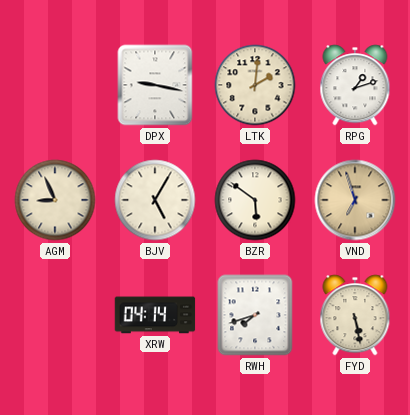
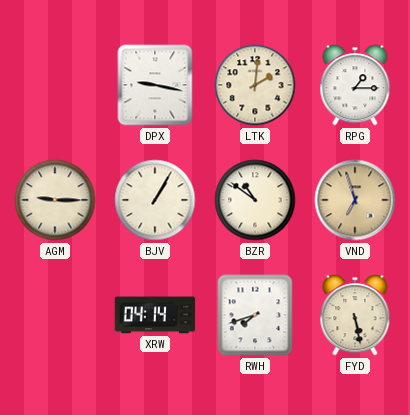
RPG: 1:12 -> 1:15
AGM: 8:56 -> 9:15
BJV: 5:05 -> 1:05
BZR: 5:51 -> 10:51
